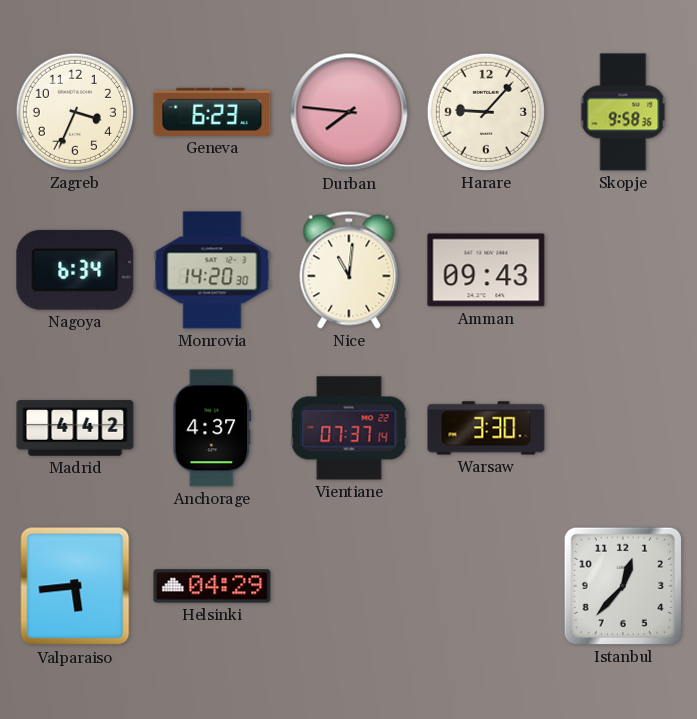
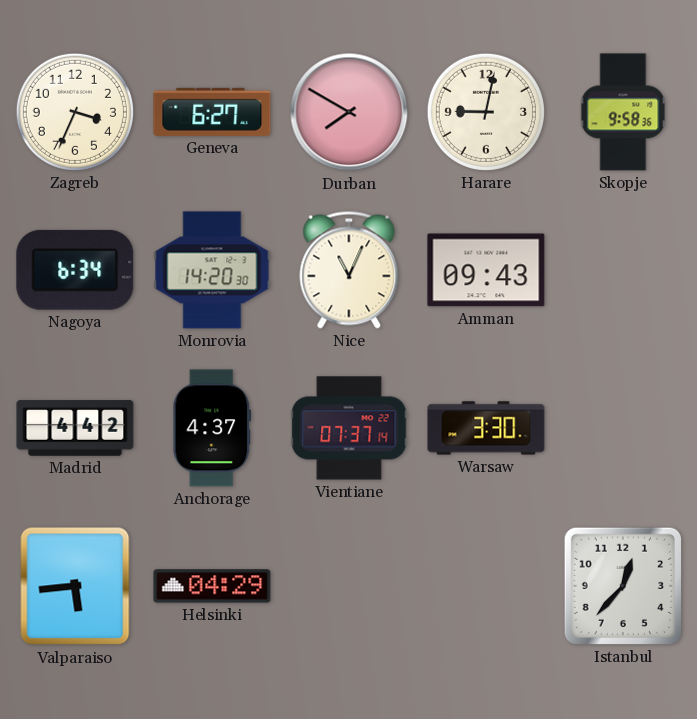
Geneva: 6:23 -> 6:27
Durban: 7:46 -> 7:50
Harare: 9:07 -> 9:02
Nice: 11:01 -> 11:04
